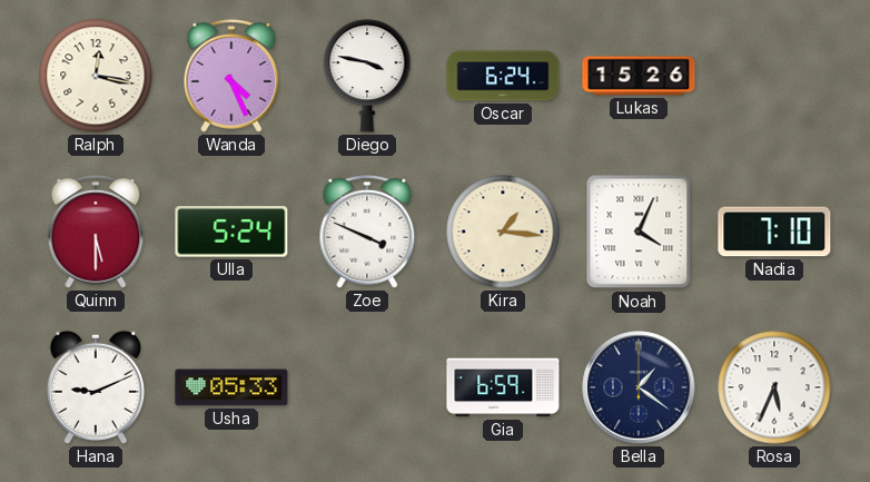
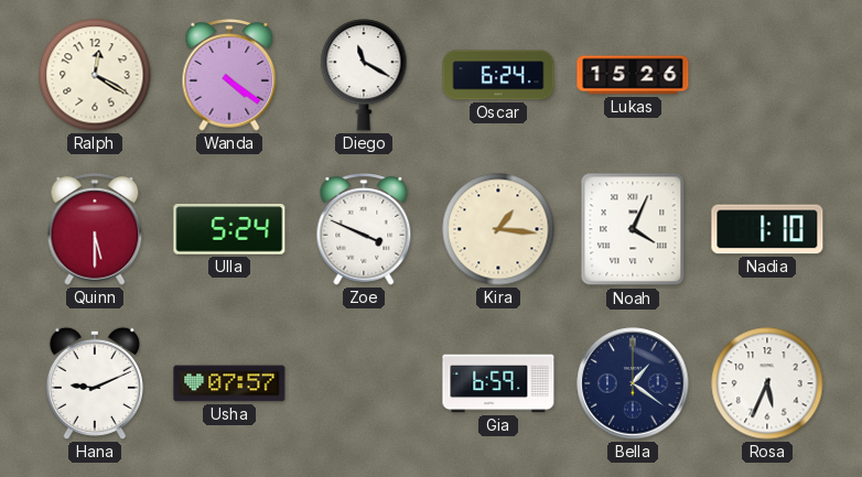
Ralph: 12:17 -> 12:20
Wanda: 4:26 -> 4:21
Diego: 3:47 -> 11:20
Nadia: 7:10 -> 1:10
Usha: 05:33 -> 07:57
